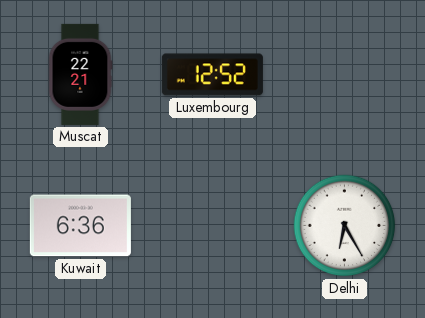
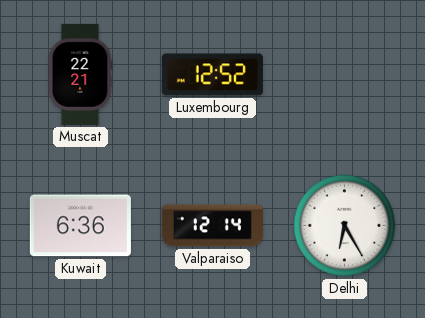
Valparaiso: none -> 12:14
